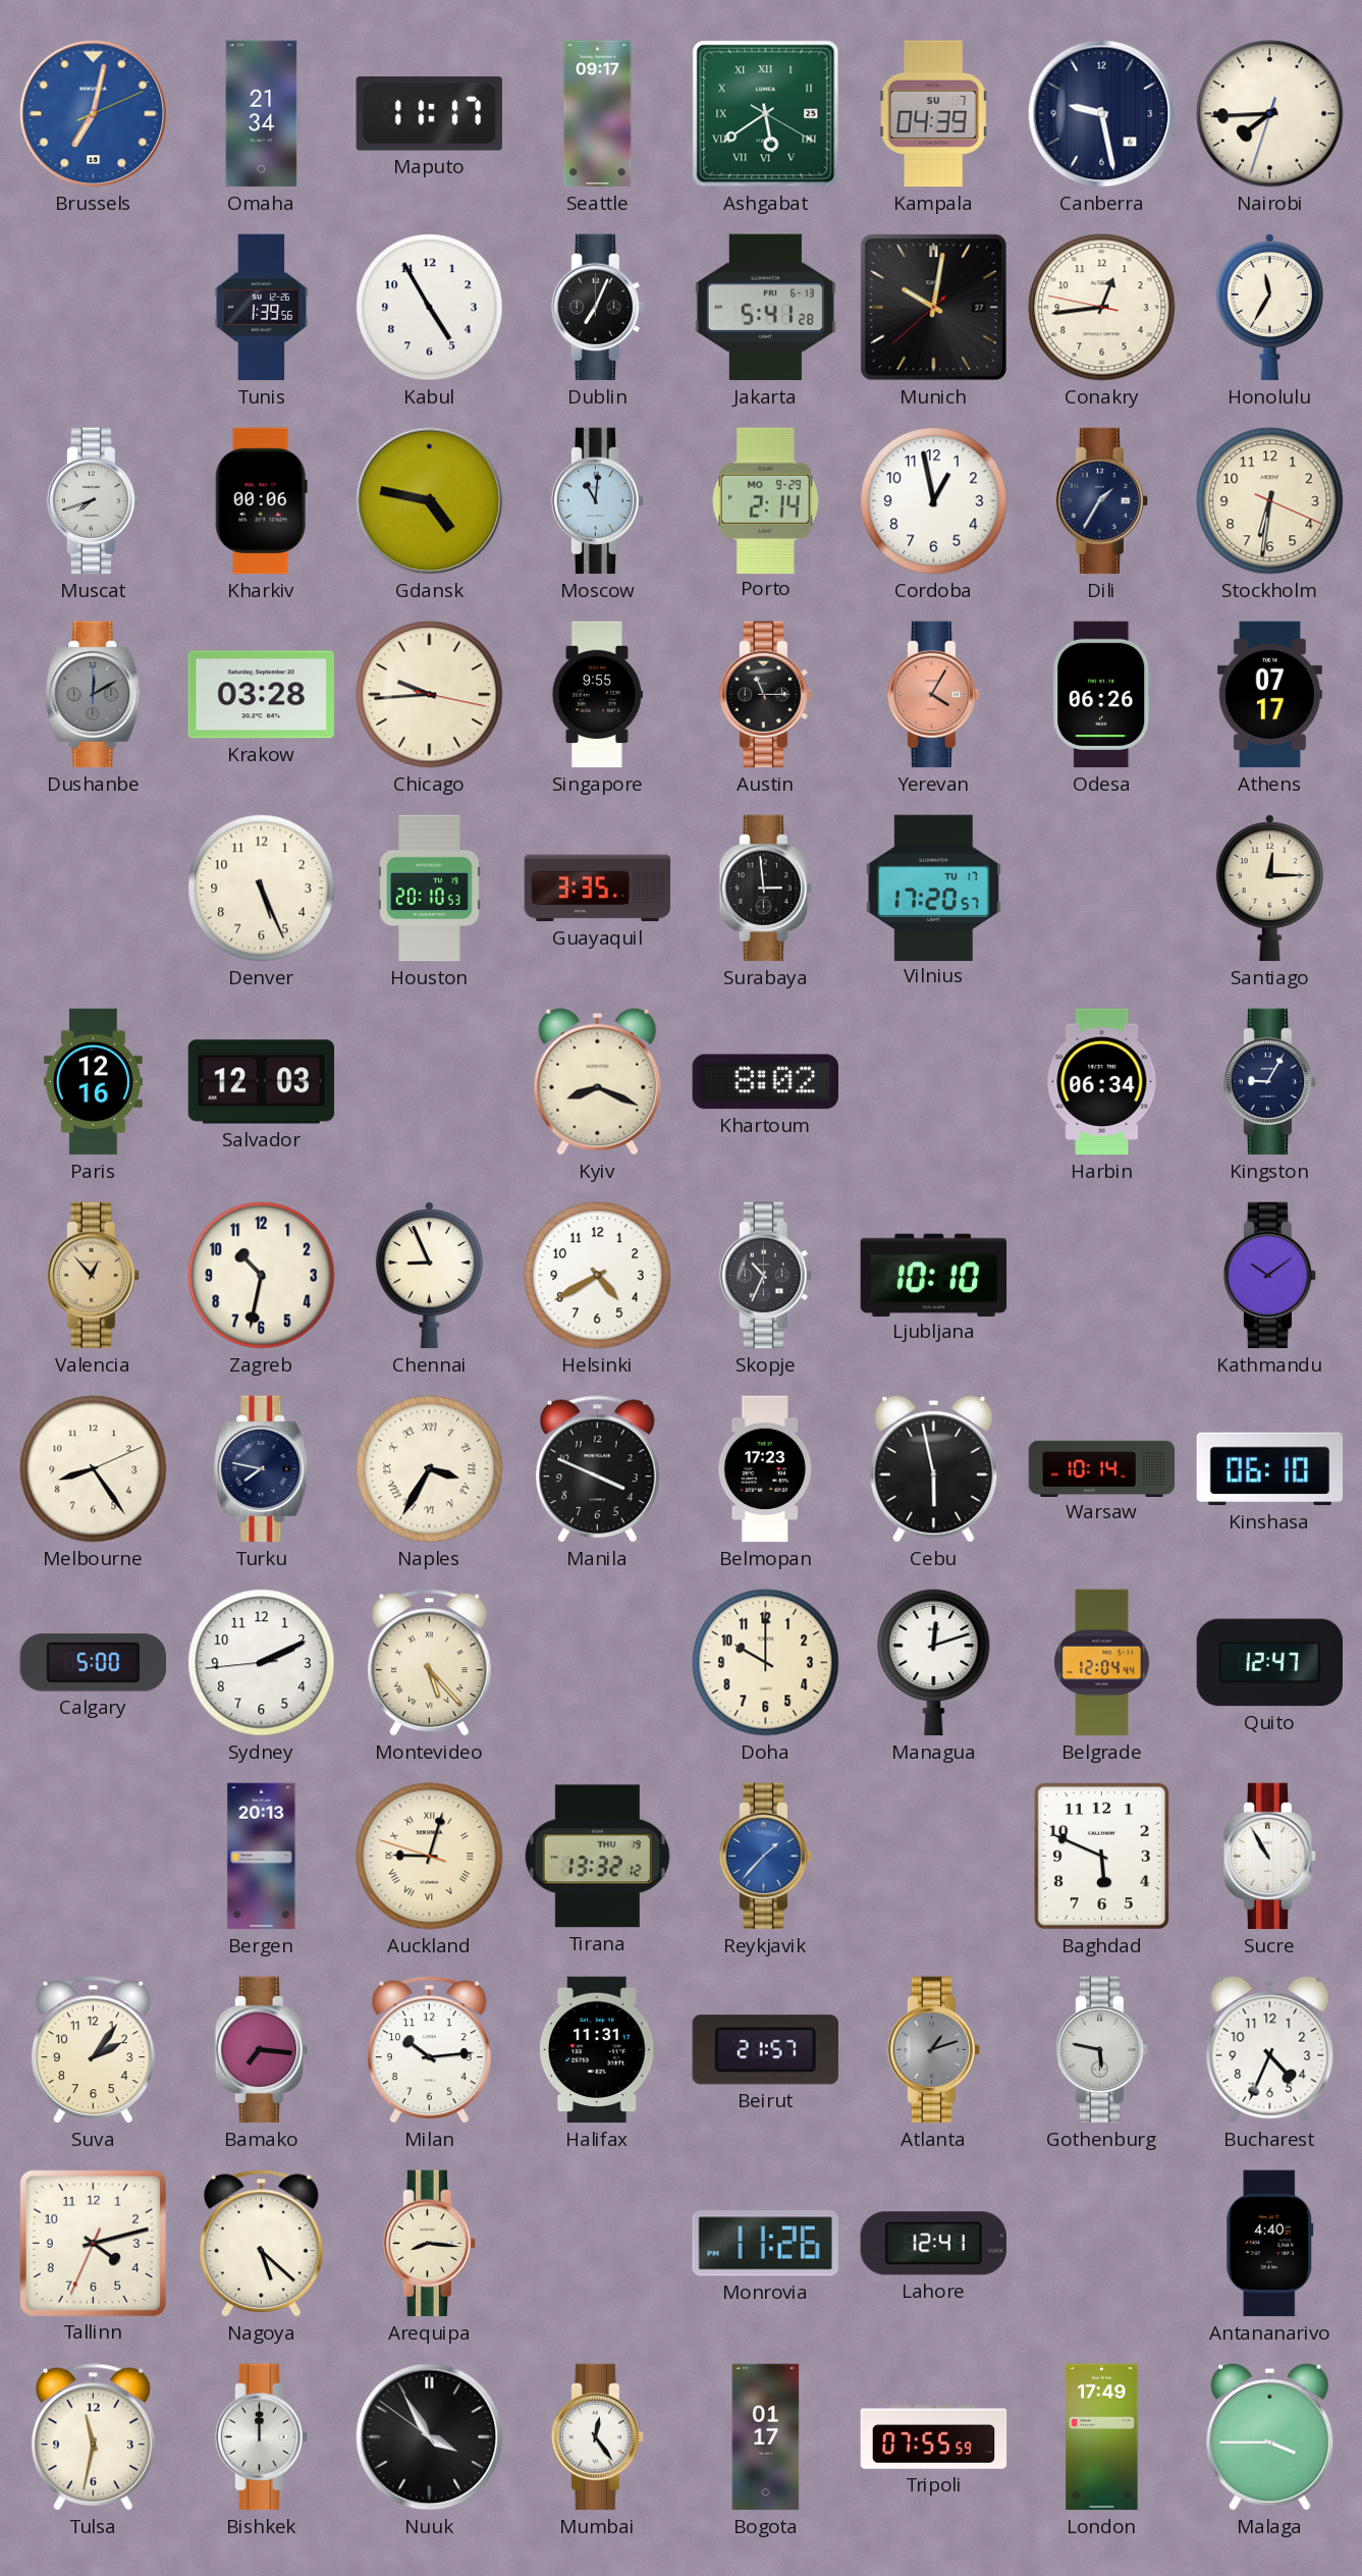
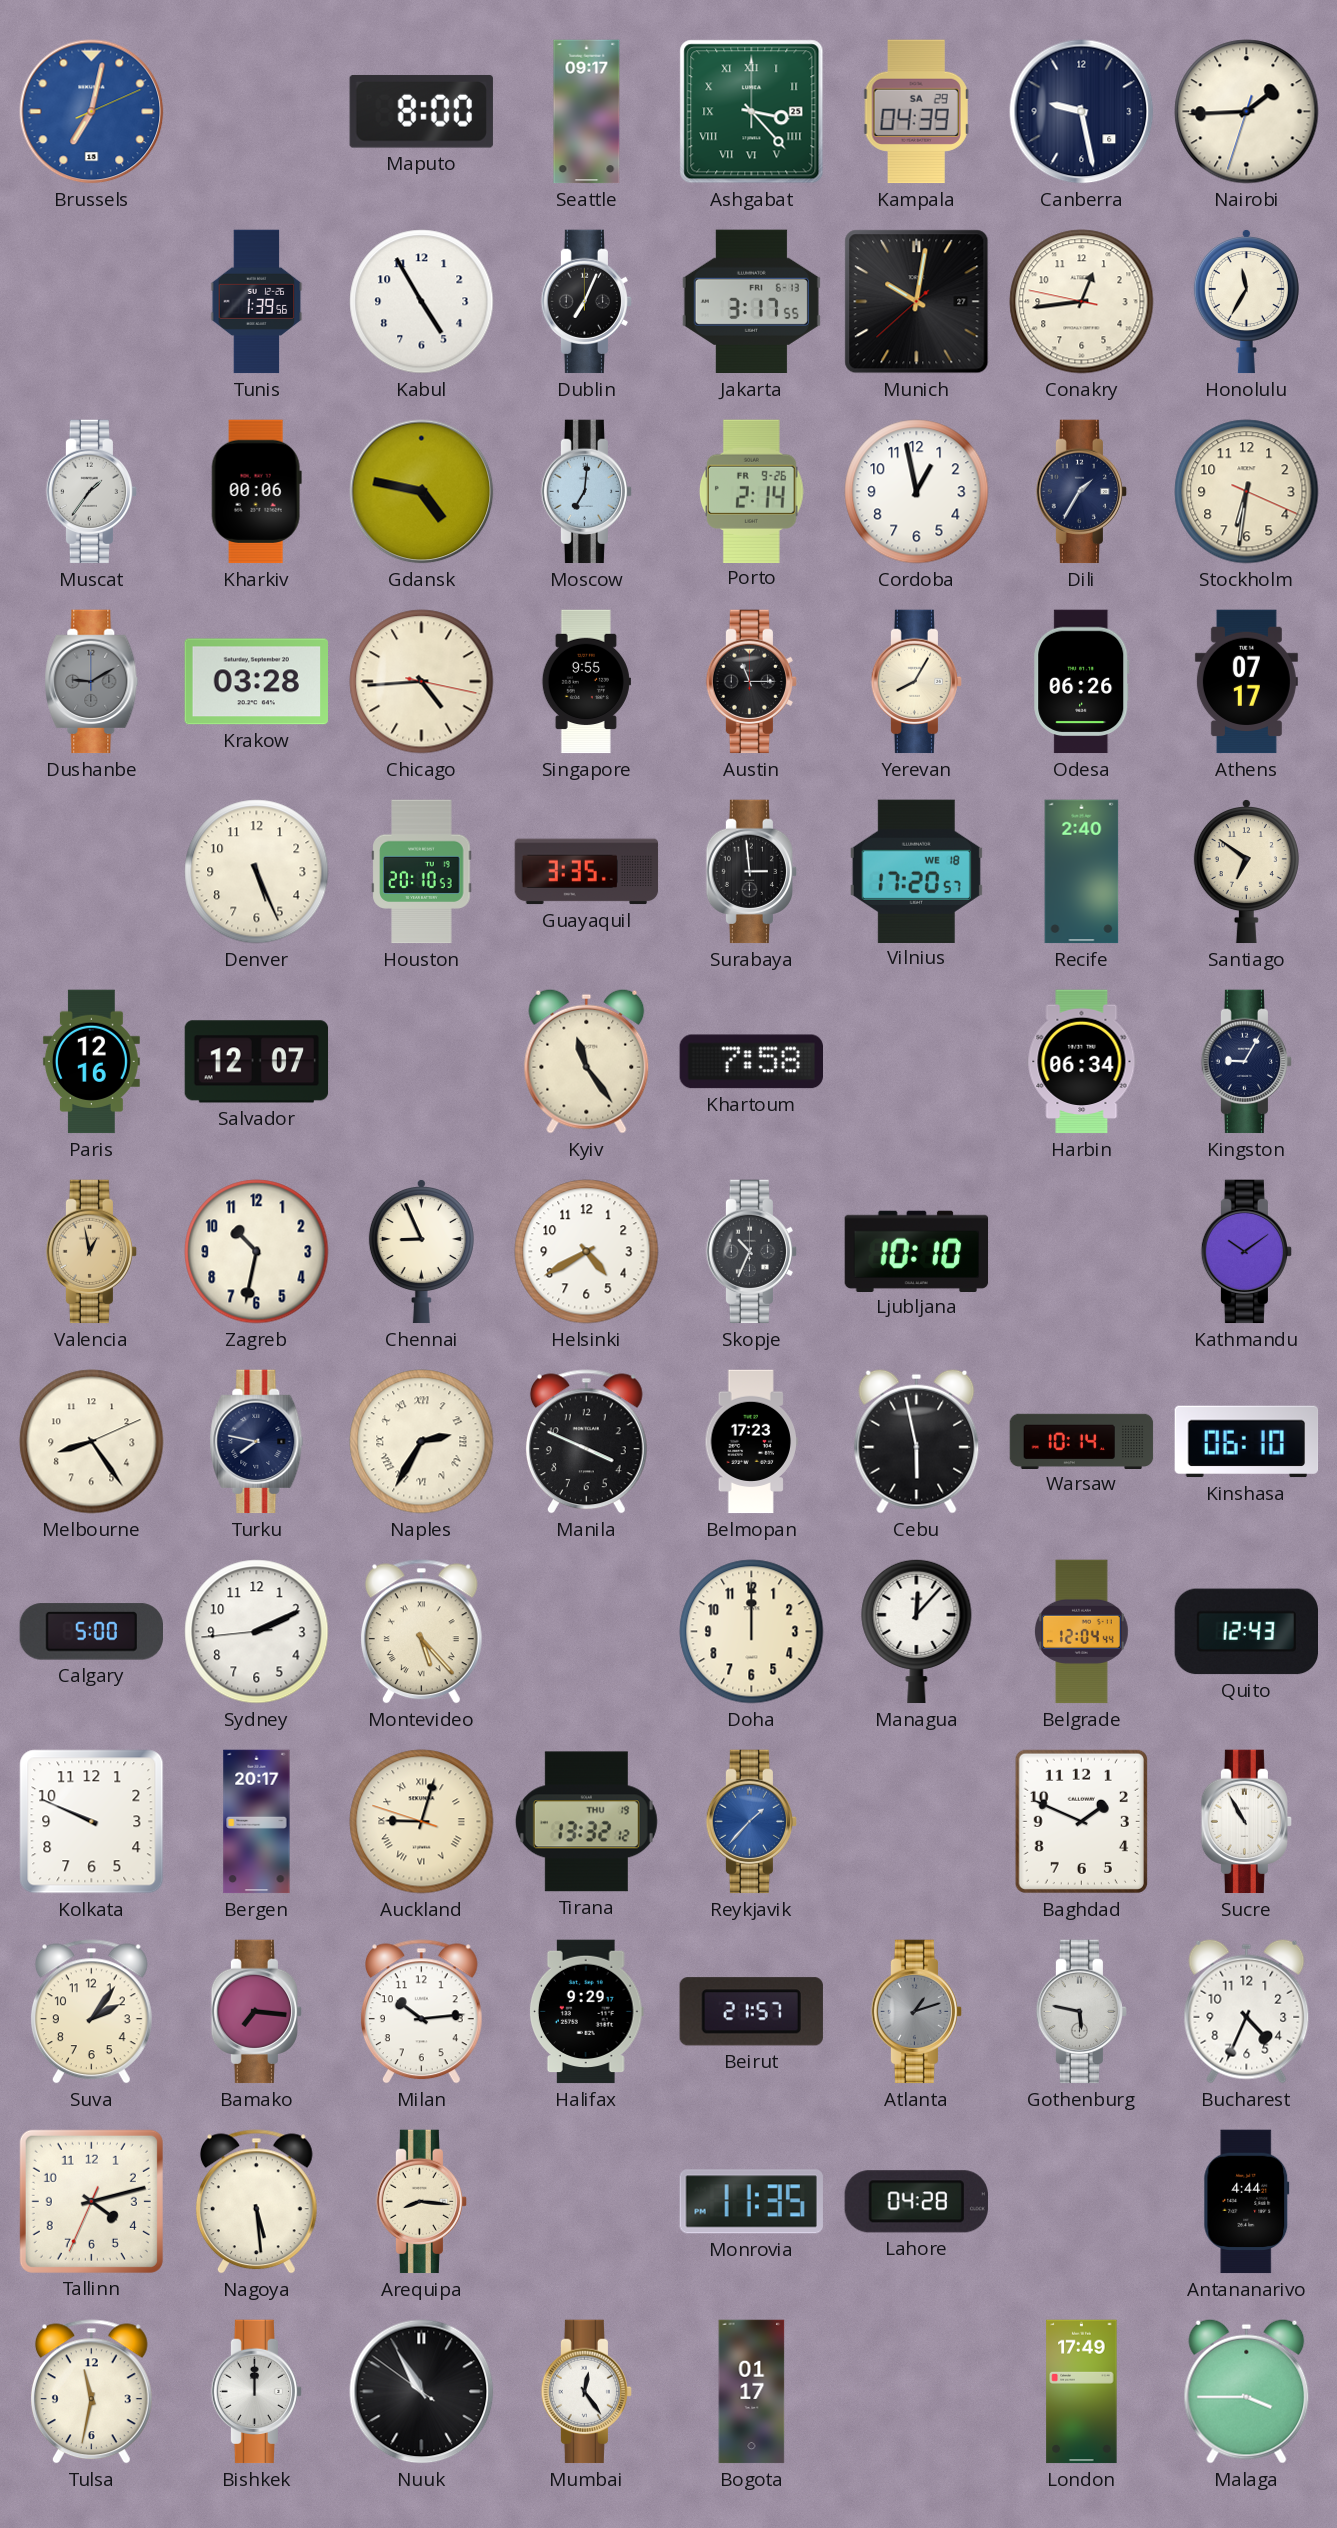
Omaha: 21:34 -> none
Maputo: 11:17 -> 8:00
Ashgabat: 5:39 -> 3:23
Kampala date: SU 7 -> SA 29
Nairobi: 7:44 -> 1:44
Jakarta: 5:41 -> 3:17
Muscat: 7:42 -> 1:36
Moscow: 11:01 -> 7:01
Porto date: MO 9-29 -> FR 9-26
Dushanbe: 12:10 -> 9:10
Chicago: 9:44 -> 4:44
Yerevan: 4:05 -> 8:05
Yerevan dial: salmon -> cream
Vilnius date: TU 17 -> WE 18
Recife: none -> 2:40
Santiago: 12:15 -> 6:51
Salvador: 12:03 -> 12:07
Kyiv: 8:19 -> 11:24
Khartoum: 8:02 -> 7:58
Valencia: 12:53 -> 12:58
Naples: 3:35 -> 2:35
Doha: 10:00 -> 12:00
Managua: 12:12 -> 12:07
Quito: 12:47 -> 12:43
Kolkata: none -> 9:49
Bergen: 20:13 -> 20:17
Baghdad: 5:49 -> 1:49
Halifax: 11:31 -> 9:29
Nagoya: 5:22 -> 5:29
Monrovia: 11:26 -> 11:35
Lahore: 12:41 -> 04:28
Antananarivo: 4:40 -> 4:44
Nuuk: 3:54 -> 10:54
Tripoli: 07:55 -> none
